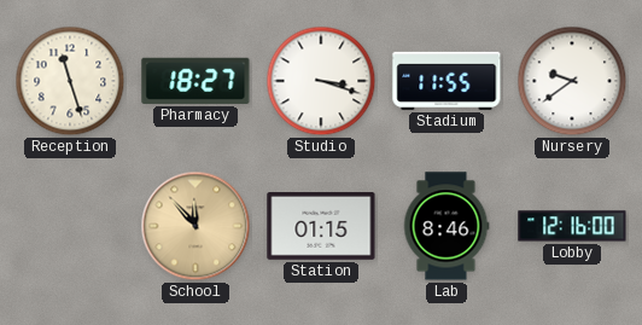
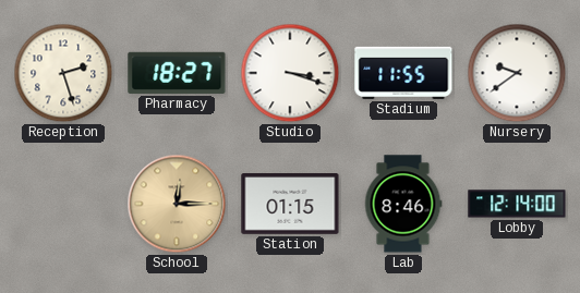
Reception: 11:27 -> 2:27
School: 11:53 -> 12:15
Lobby: 12:16 -> 12:14
